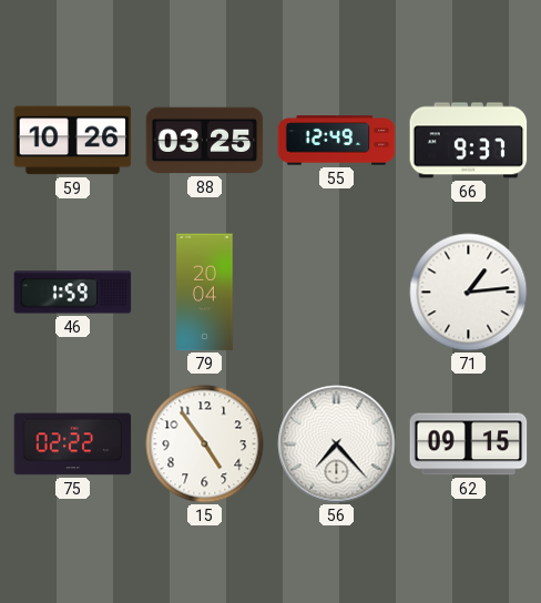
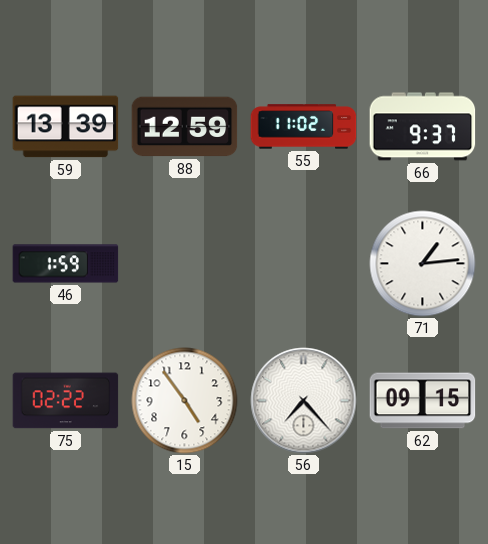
59: 10:26 -> 13:39
88: 03:25 -> 12:59
55: 12:49 -> 11:02
79: 20:04 -> none
